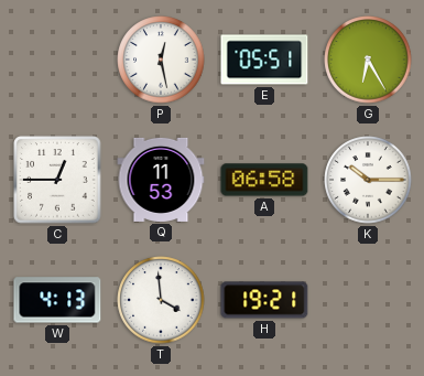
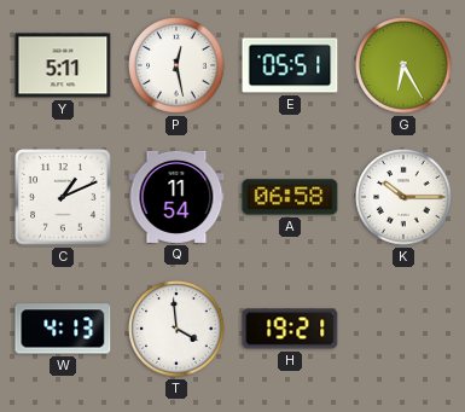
Y: none -> 5:11
C: 12:45 -> 1:11
Q: 11:53 -> 11:54
